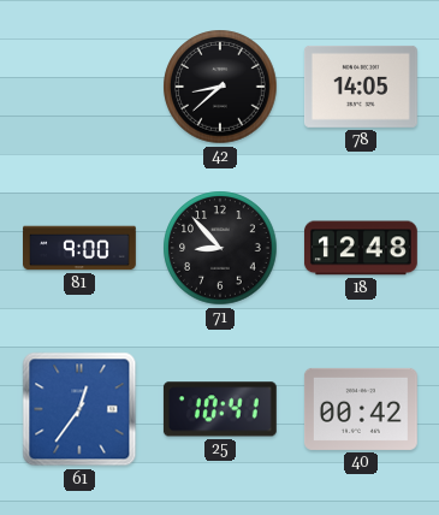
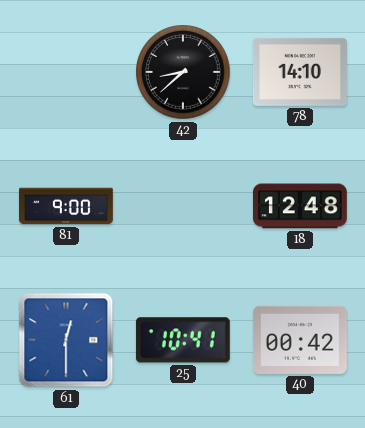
78: 14:05 -> 14:10
71: 8:53 -> none
61: 12:36 -> 12:30
